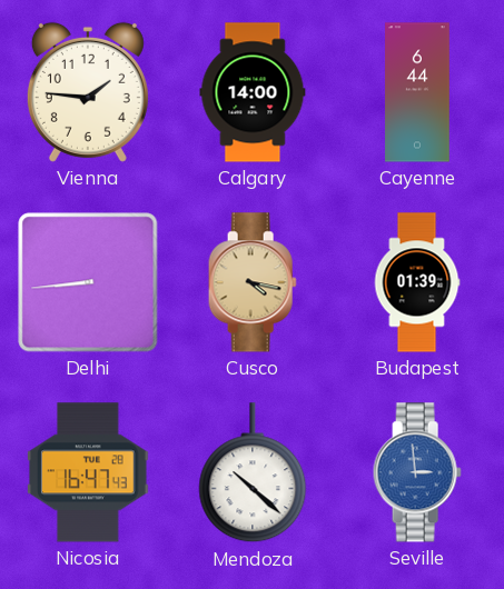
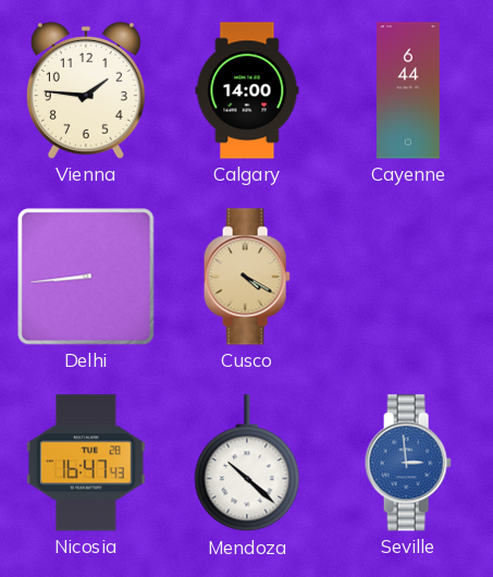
Cusco: 4:17 -> 4:20
Budapest: 01:39 -> none
